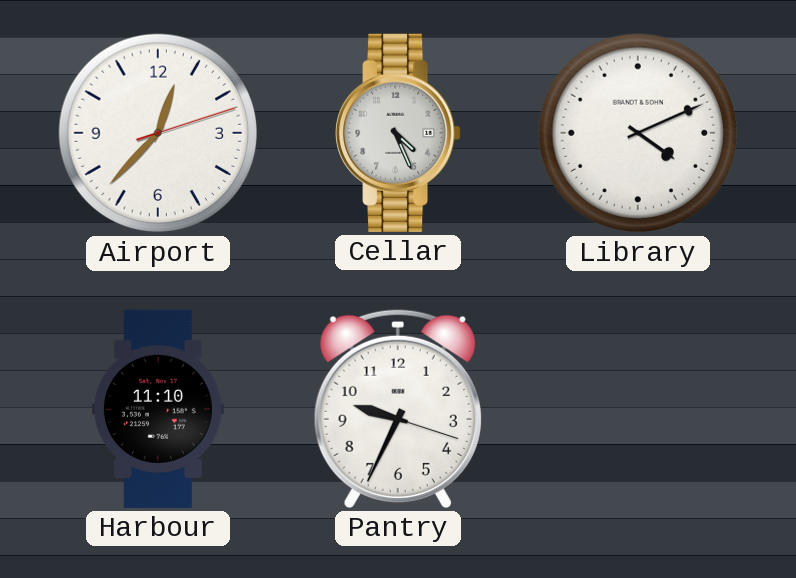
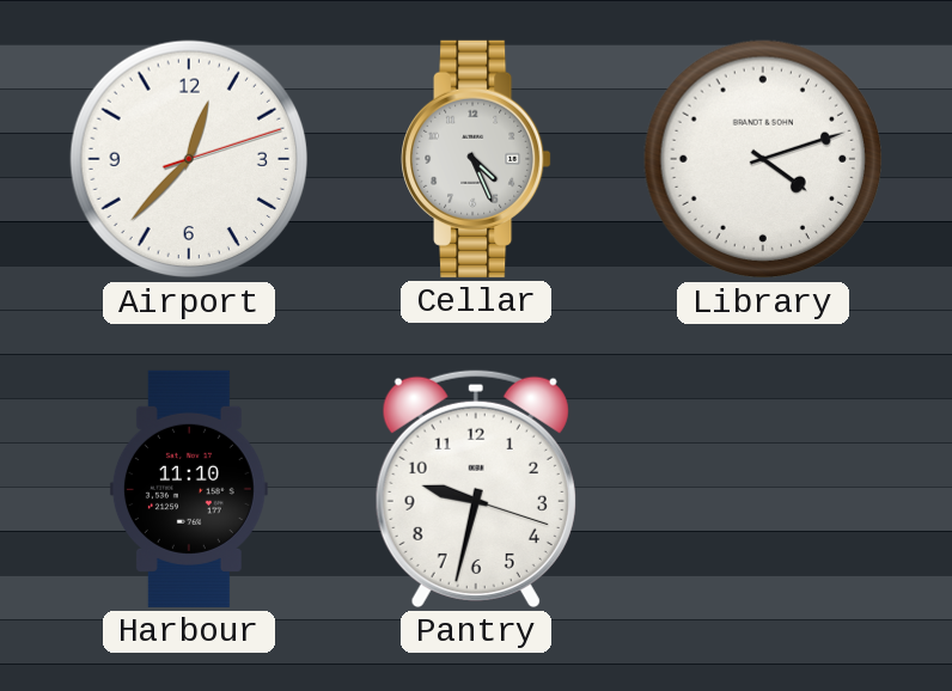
Library: 4:11 -> 4:12
Pantry: 9:34 -> 9:32
